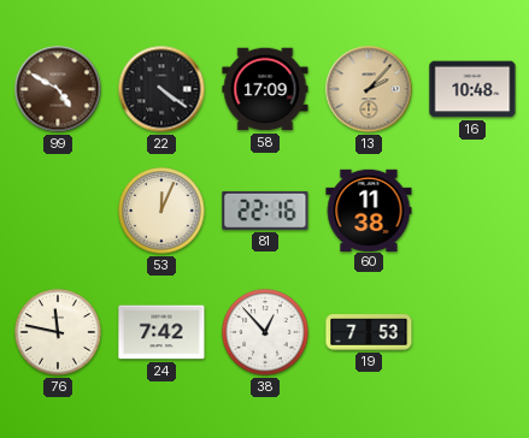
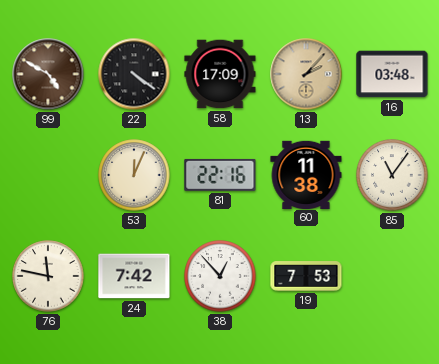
16: 10:48 -> 03:48
85: none -> 11:06
